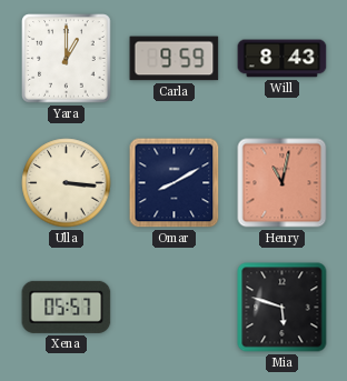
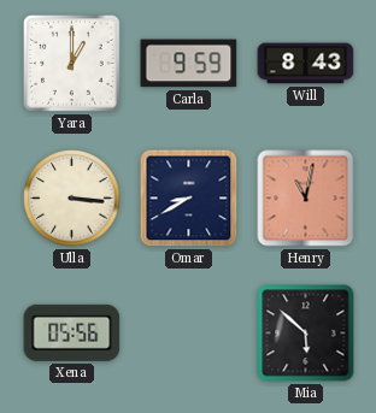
Omar: 8:10 -> 8:40
Xena: 05:57 -> 05:56
Mia: 5:48 -> 5:52
